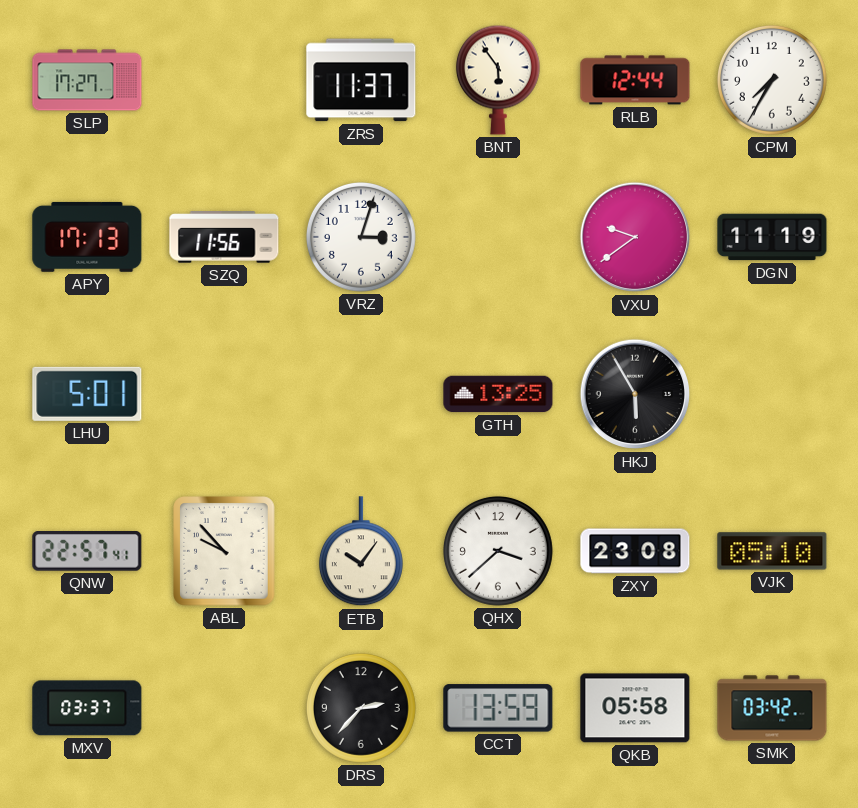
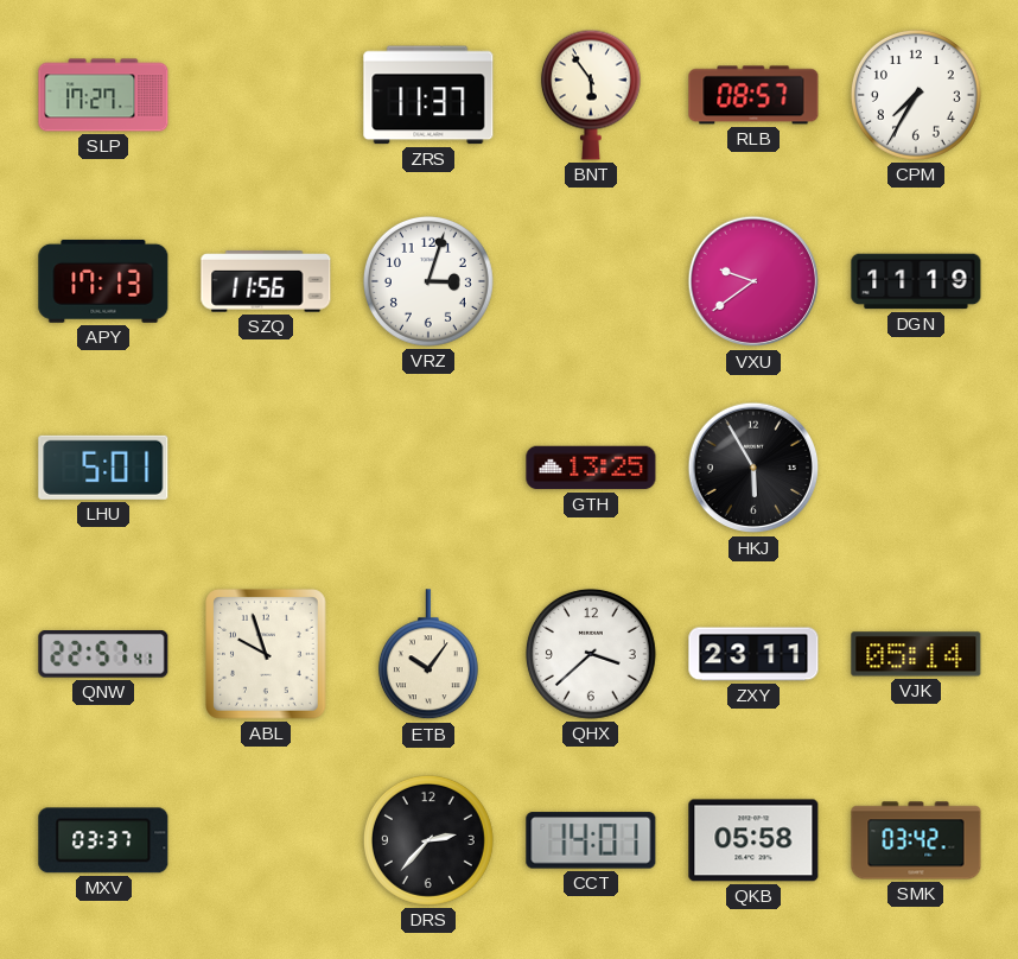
RLB: 12:44 -> 08:57
ABL: 9:53 -> 9:57
ZXY: 23:08 -> 23:11
VJK: 05:10 -> 05:14
CCT: 13:59 -> 14:01
